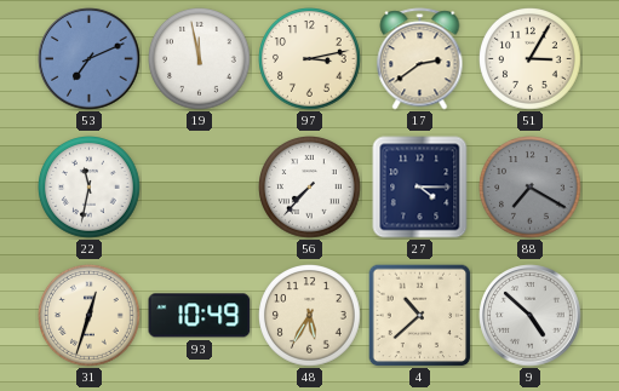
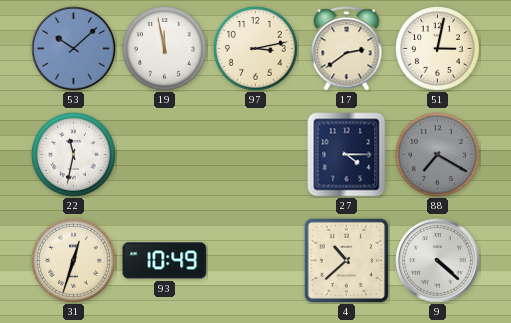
53: 7:11 -> 10:08
51: 3:05 -> 3:02
56: 7:37 -> none
48: 5:35 -> none
9: 4:52 -> 4:22
